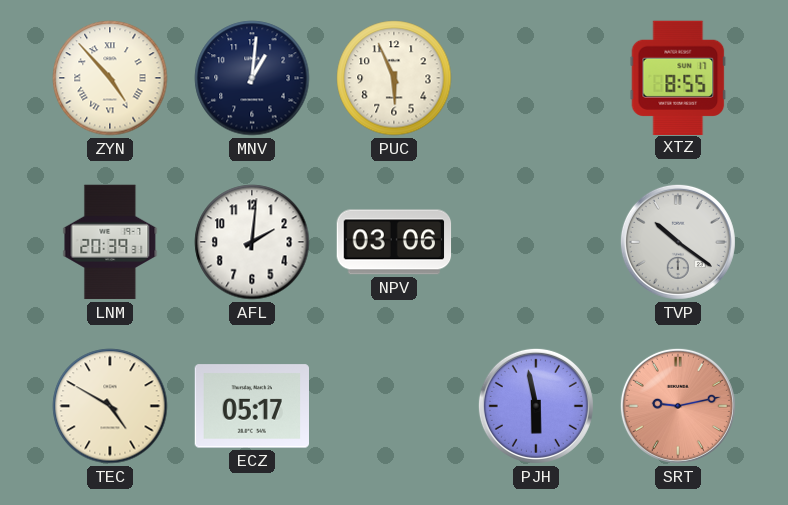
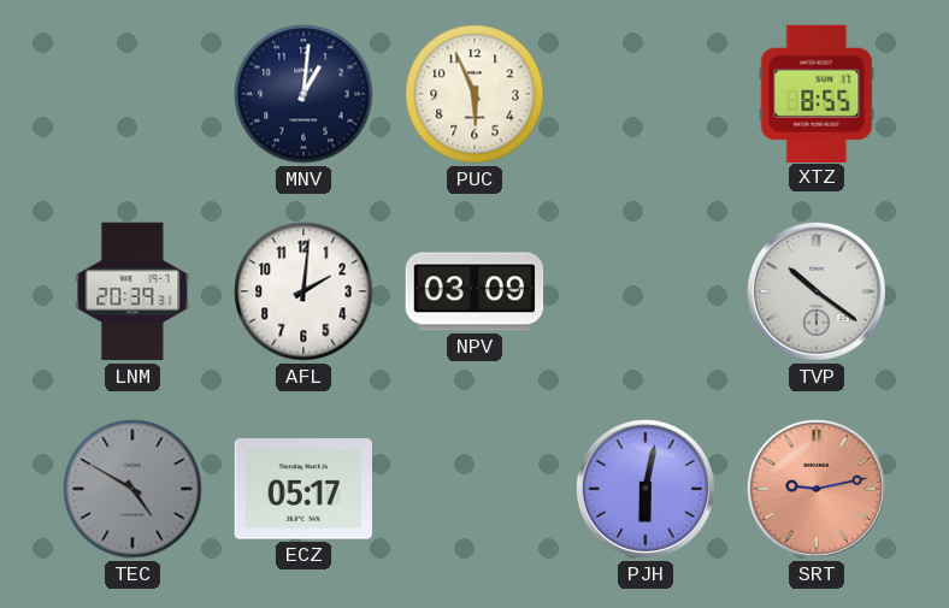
ZYN: 4:53 -> none
NPV: 03:06 -> 03:09
TEC dial: cream -> grey
PJH: 5:58 -> 6:02
